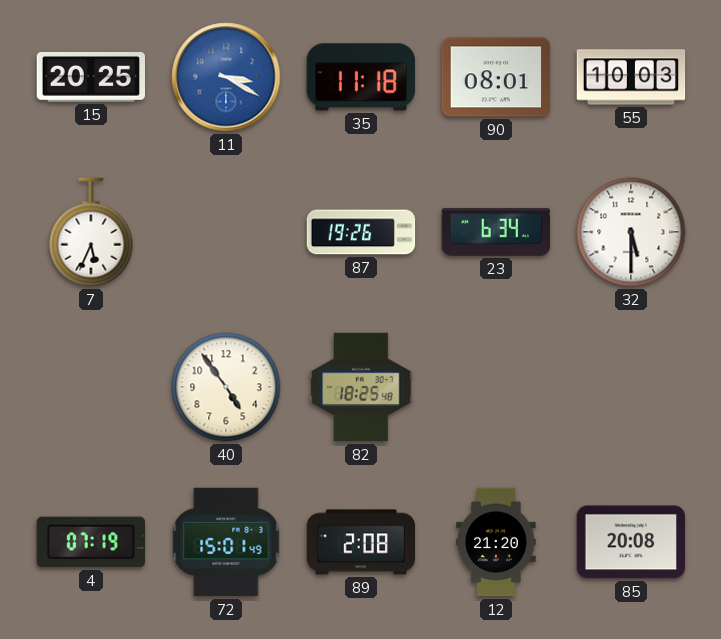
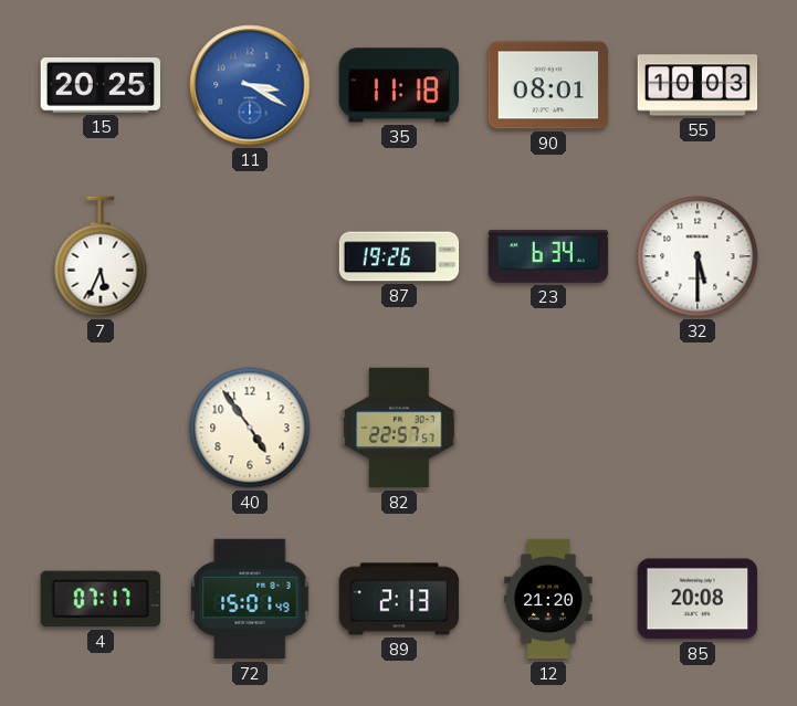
82: 18:25 -> 22:57
4: 07:19 -> 07:17
89: 2:08 -> 2:13
